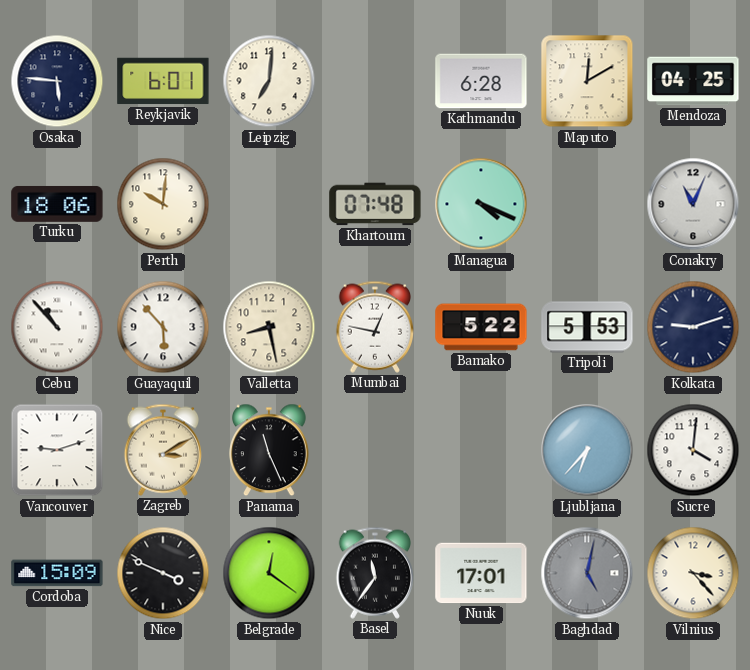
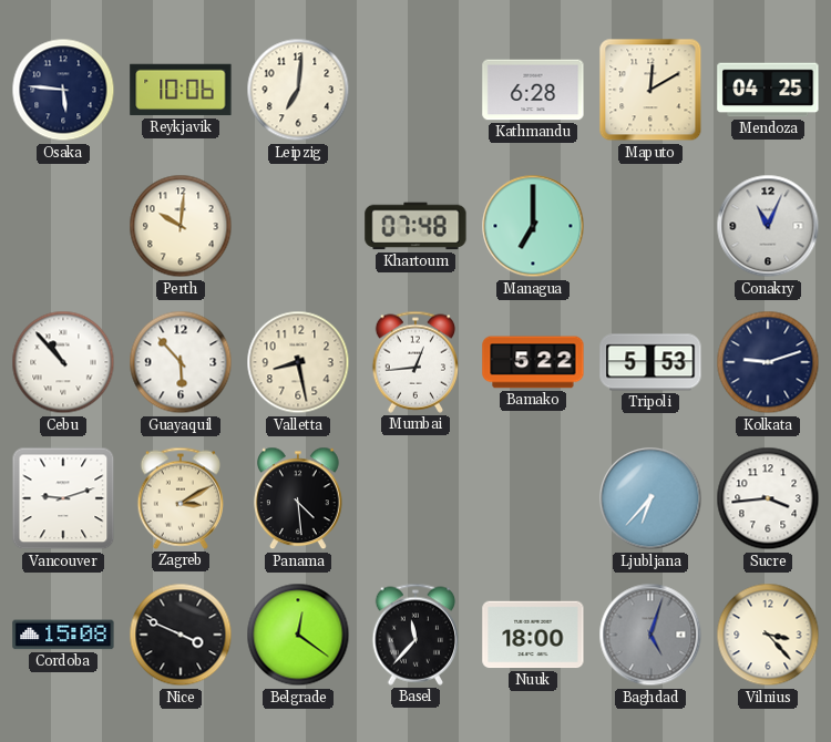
Reykjavik: 6:01 -> 10:06
Turku: 18:06 -> none
Managua: 4:19 -> 7:00
Mumbai: 12:47 -> 12:44
Panama: 11:26 -> 4:29
Sucre: 4:01 -> 3:44
Cordoba: 15:09 -> 15:08
Basel: 11:36 -> 11:37
Nuuk: 17:01 -> 18:00
Baghdad: 5:02 -> 5:03
